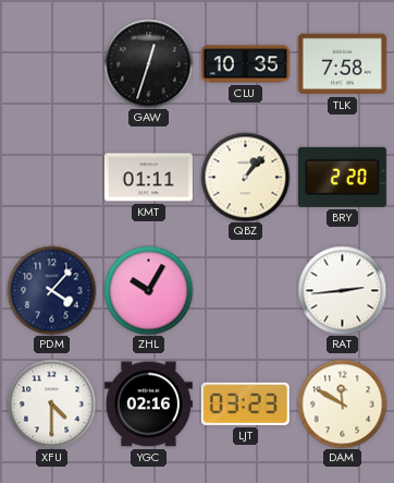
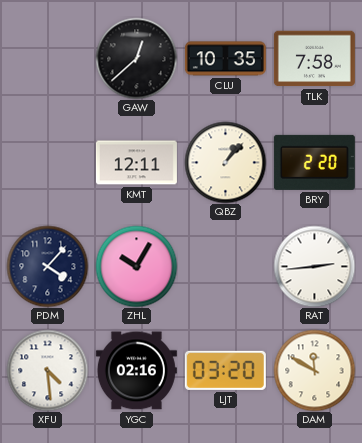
GAW: 12:33 -> 12:38
KMT: 01:11 -> 12:11
XFU: 4:30 -> 4:29
LJT: 03:23 -> 03:20
